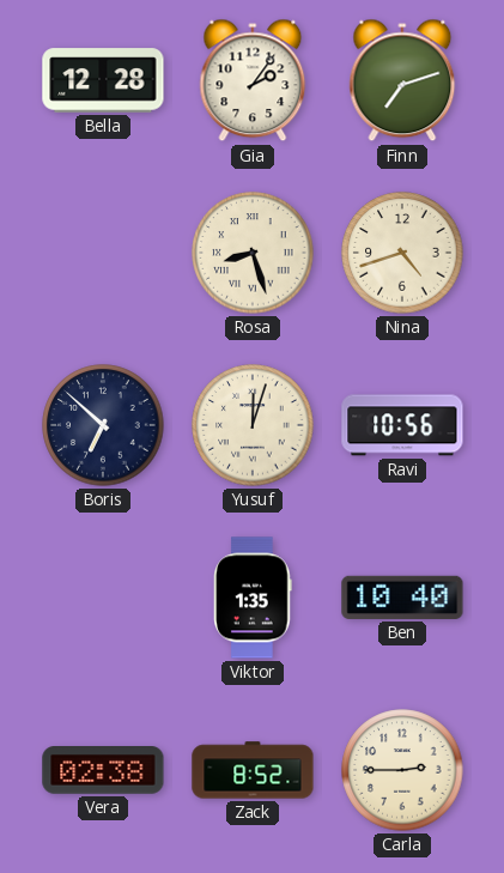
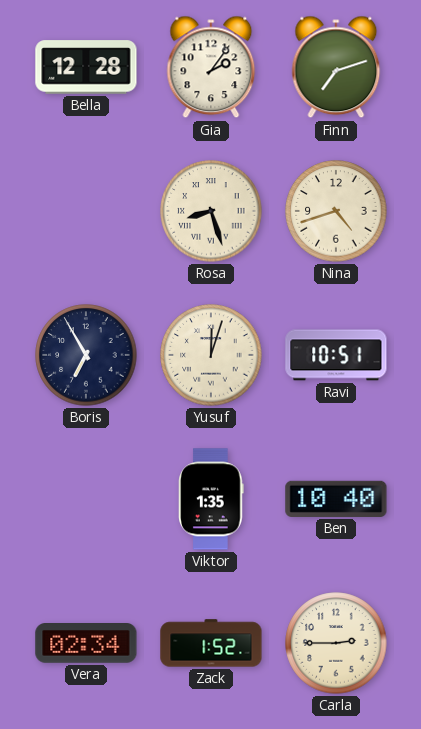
Boris: 6:52 -> 6:55
Ravi: 10:56 -> 10:51
Vera: 02:38 -> 02:34
Zack: 8:52 -> 1:52
